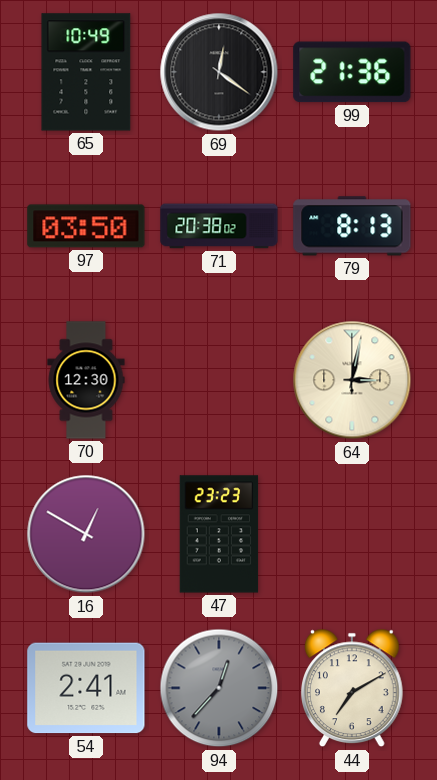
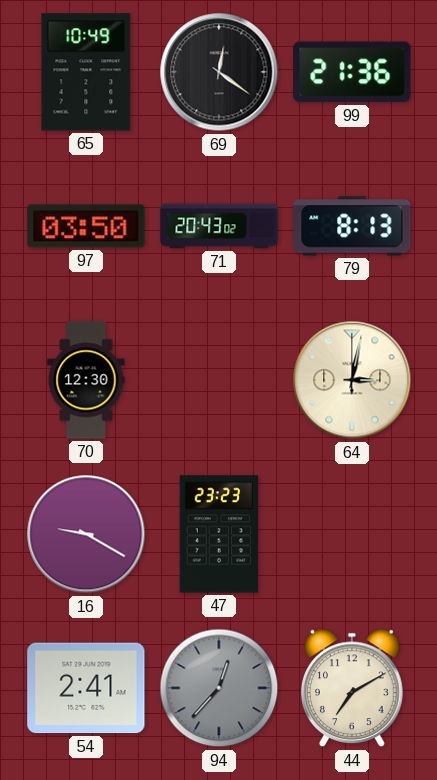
71: 20:38 -> 20:43
16: 12:50 -> 9:20
